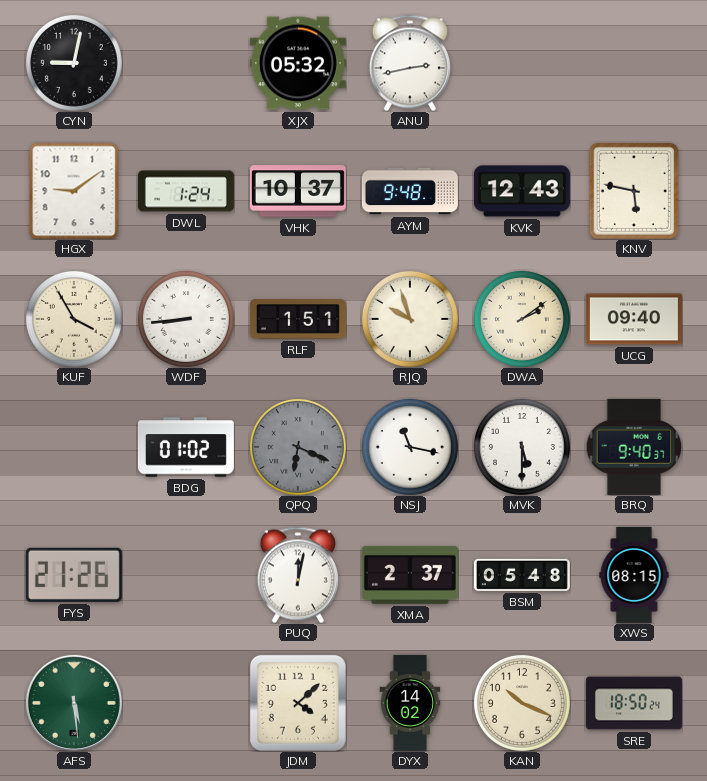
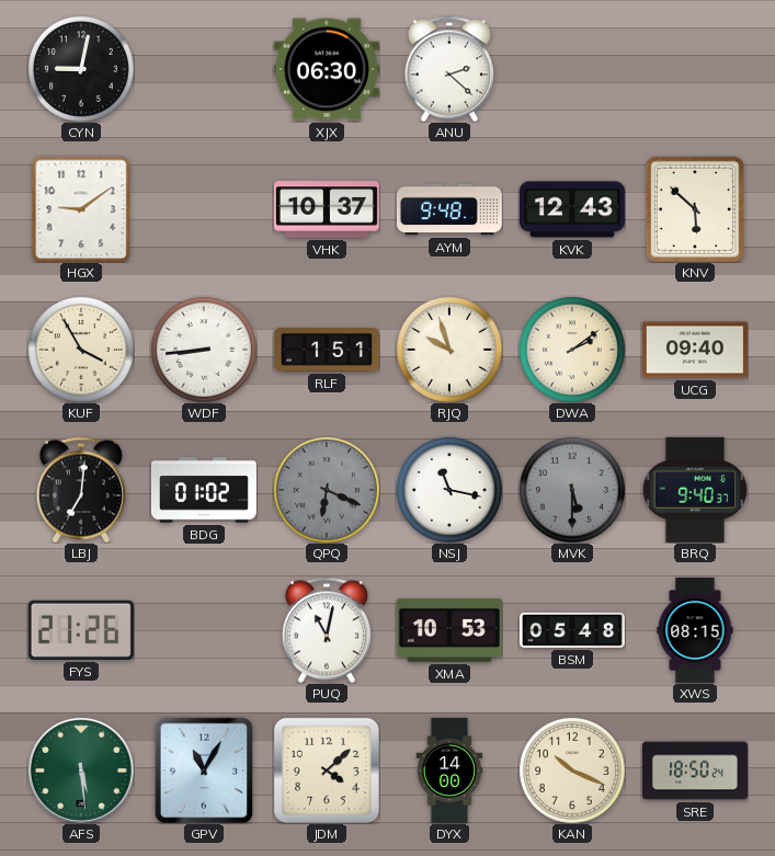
XJX: 05:32 -> 06:30
ANU: 2:43 -> 2:22
DWL: 1:24 -> none
KNV: 5:47 -> 5:52
LBJ: none -> 7:01
MVK dial: white -> grey
PUQ: 12:02 -> 11:02
XMA: 2:37 -> 10:53
GPV: none -> 11:05
DYX: 14:02 -> 14:00
